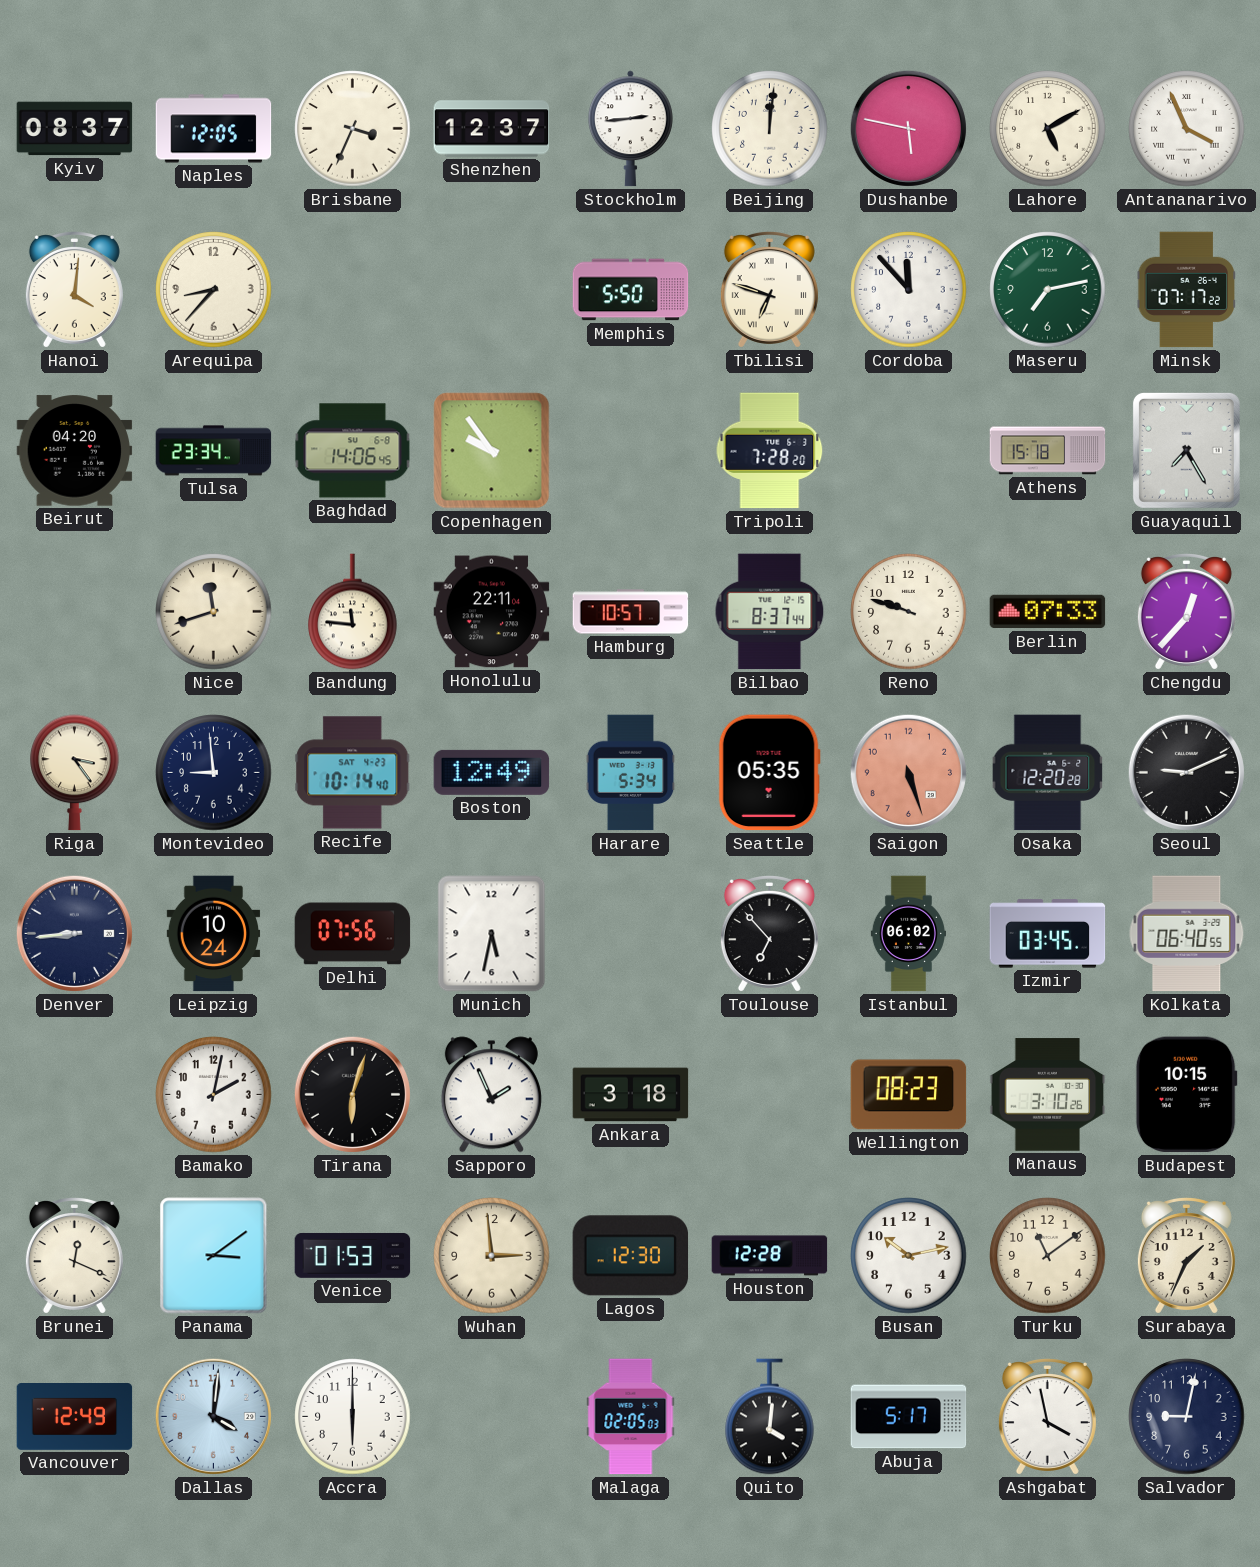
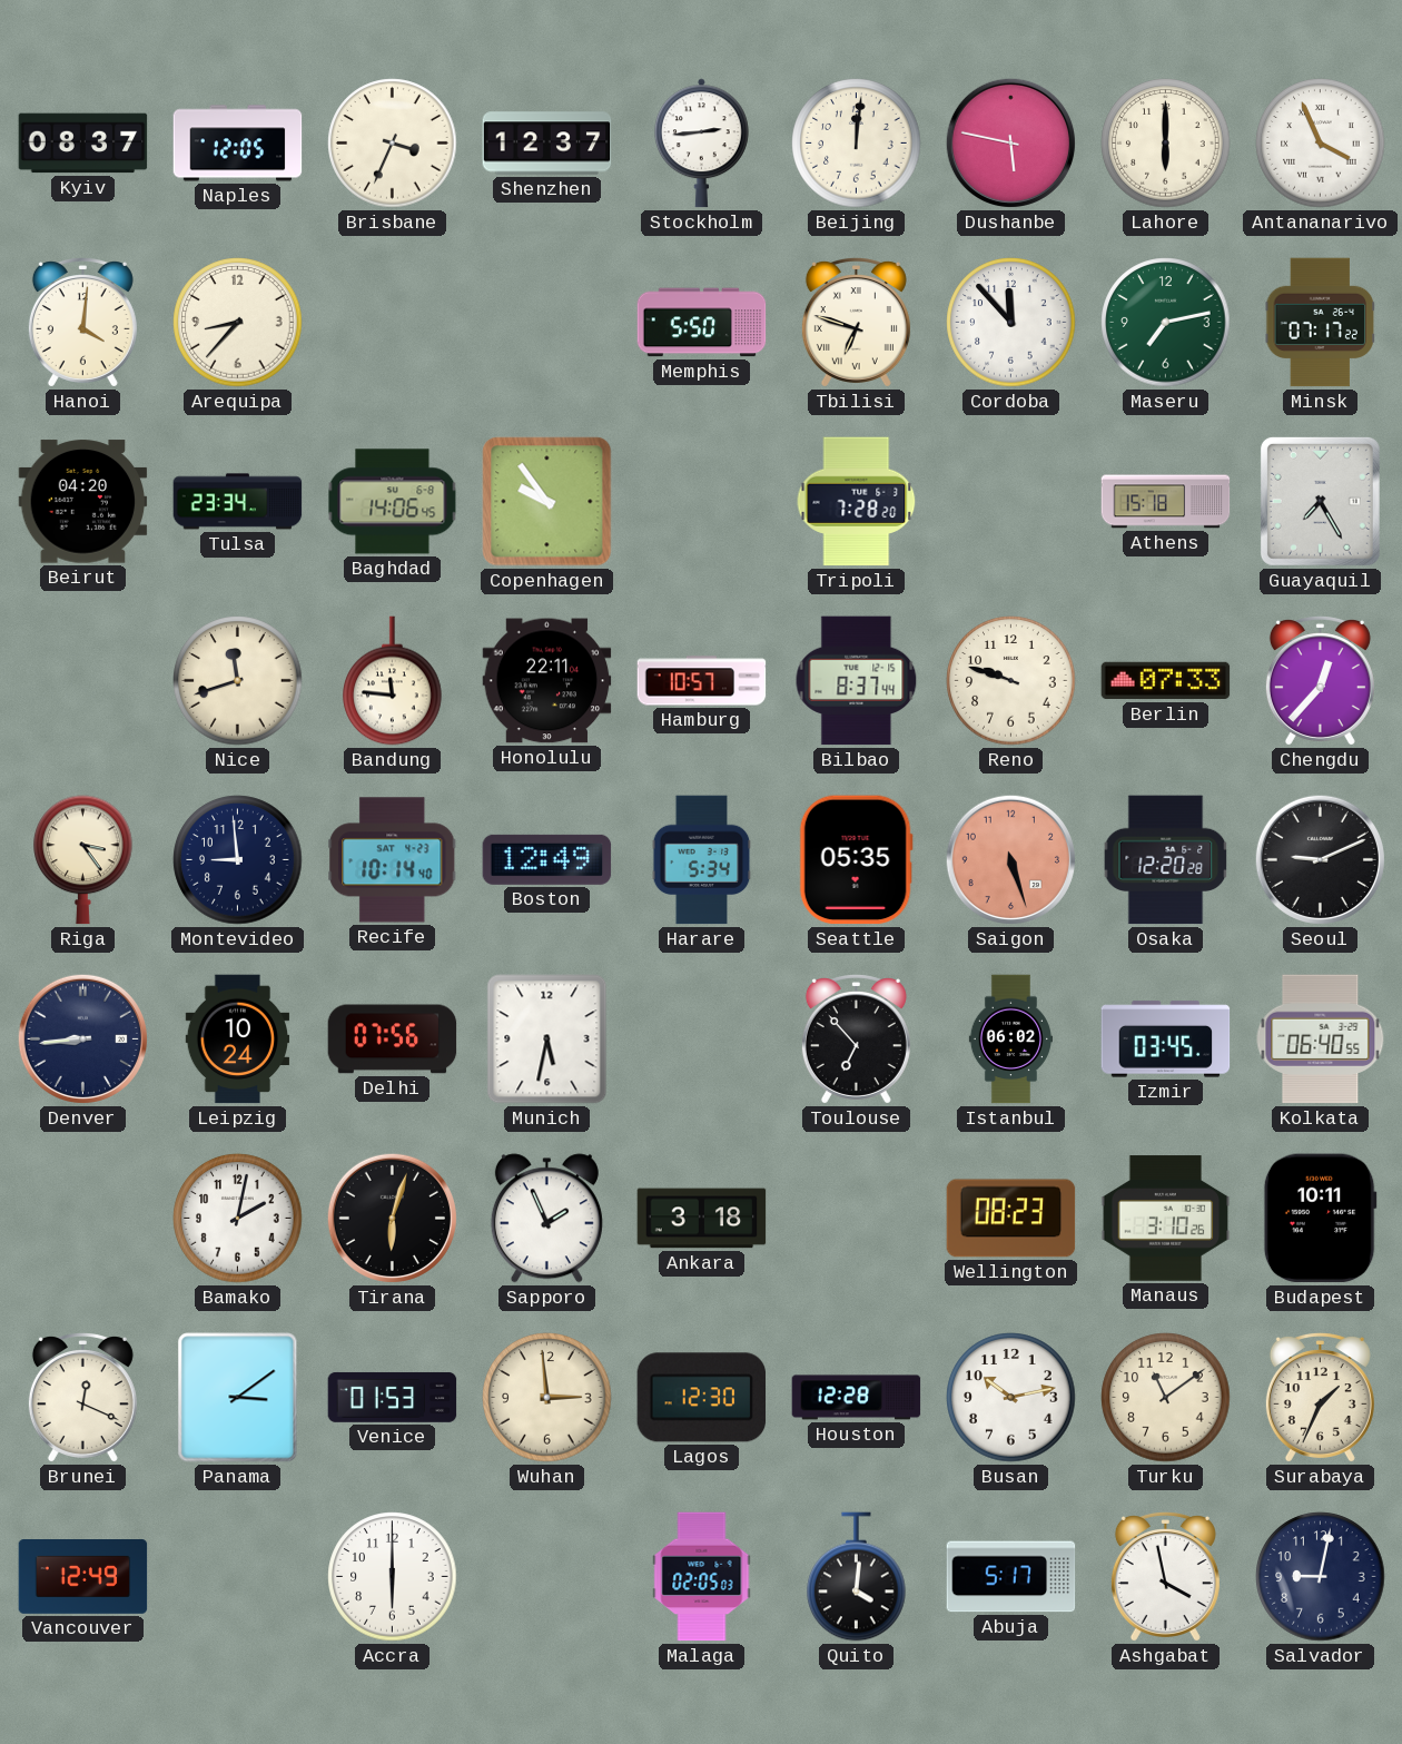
Lahore: 5:10 -> 6:00
Budapest: 10:15 -> 10:11
Dallas: 4:01 -> none
